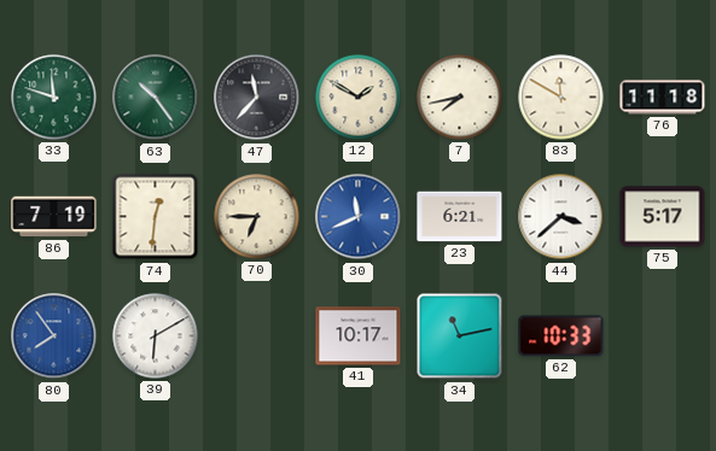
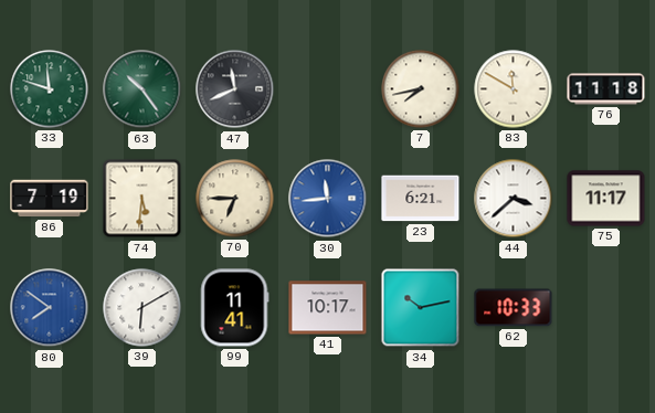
47: 11:37 -> 11:41
12: 1:50 -> none
74: 12:31 -> 5:31
30: 11:41 -> 11:44
75: 5:17 -> 11:17
80: 7:54 -> 7:51
99: none -> 11:41
34: 11:13 -> 10:13
